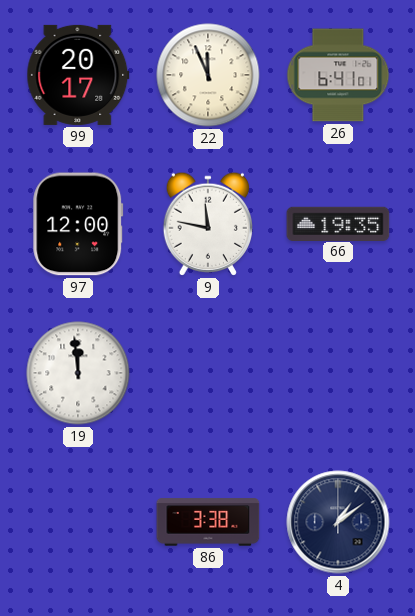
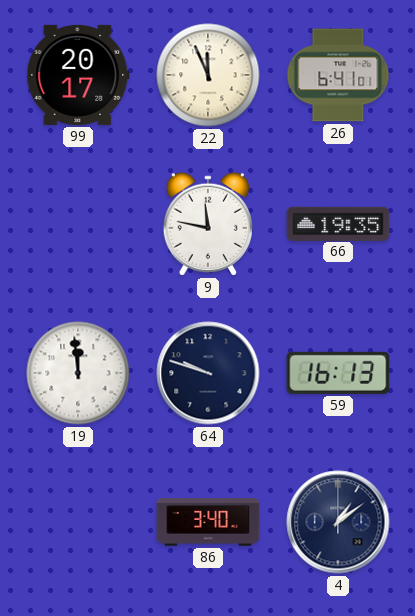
97: 12:00 -> none
64: none -> 9:48
59: none -> 16:13
86: 3:38 -> 3:40
